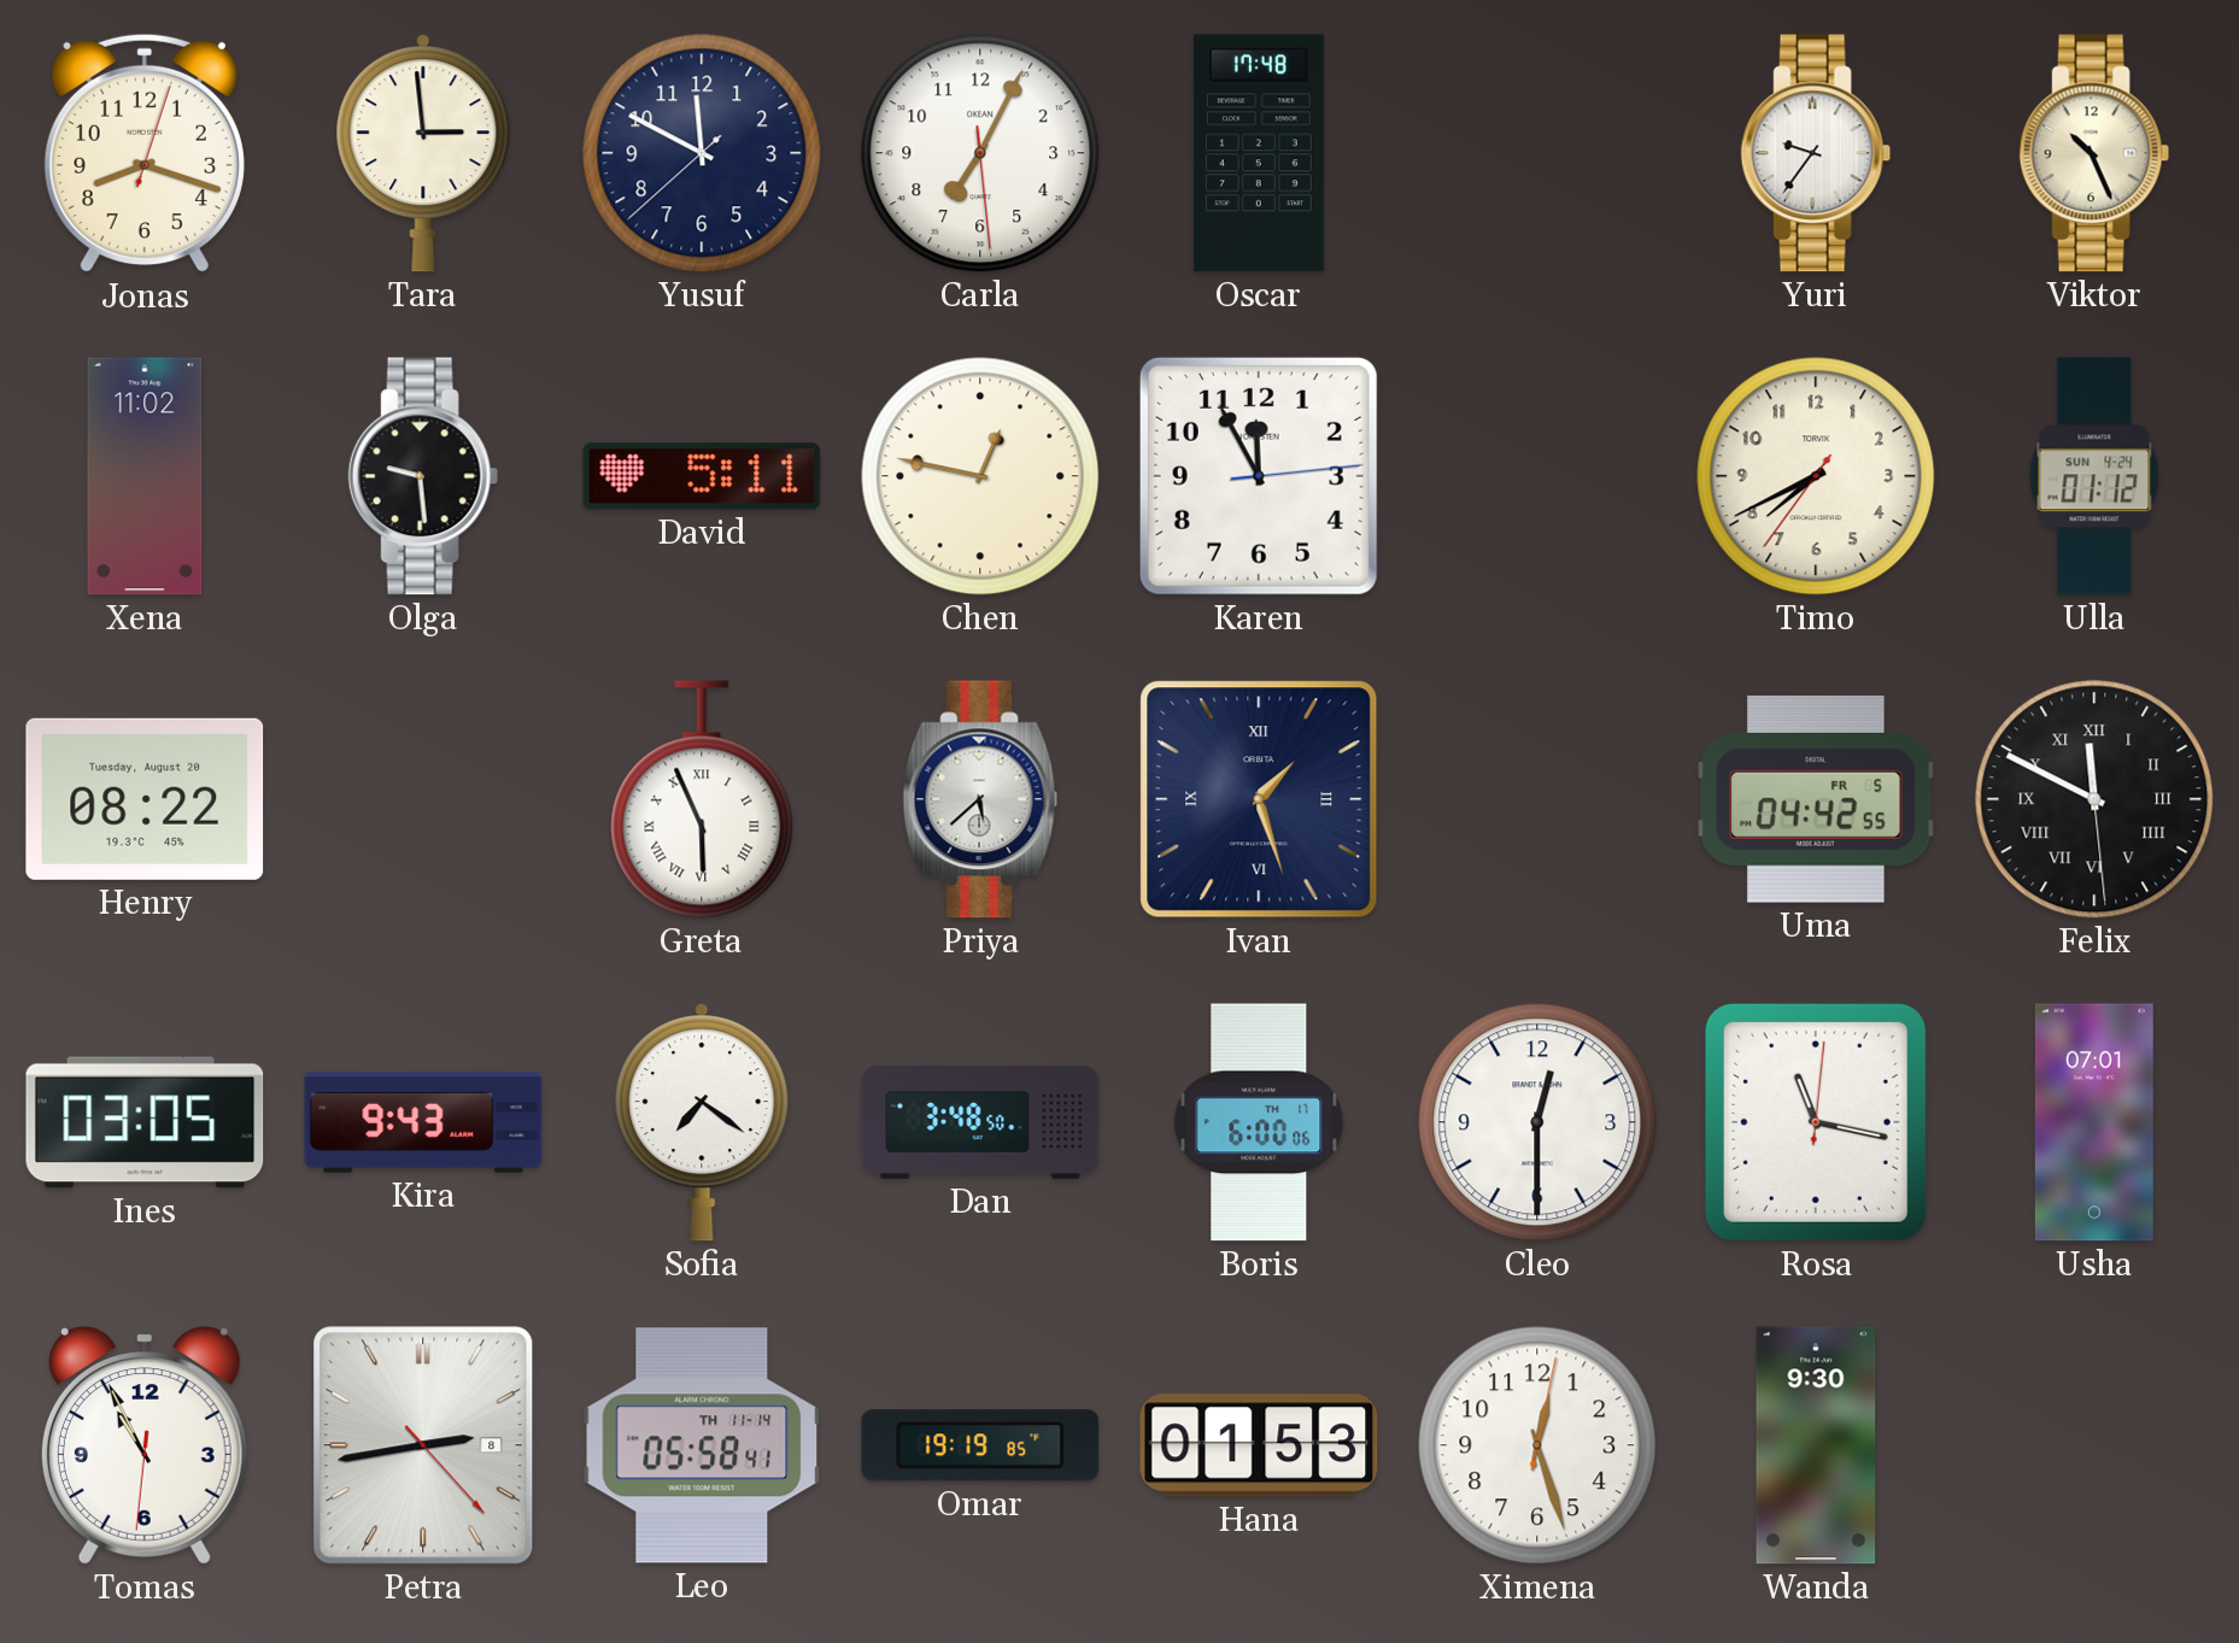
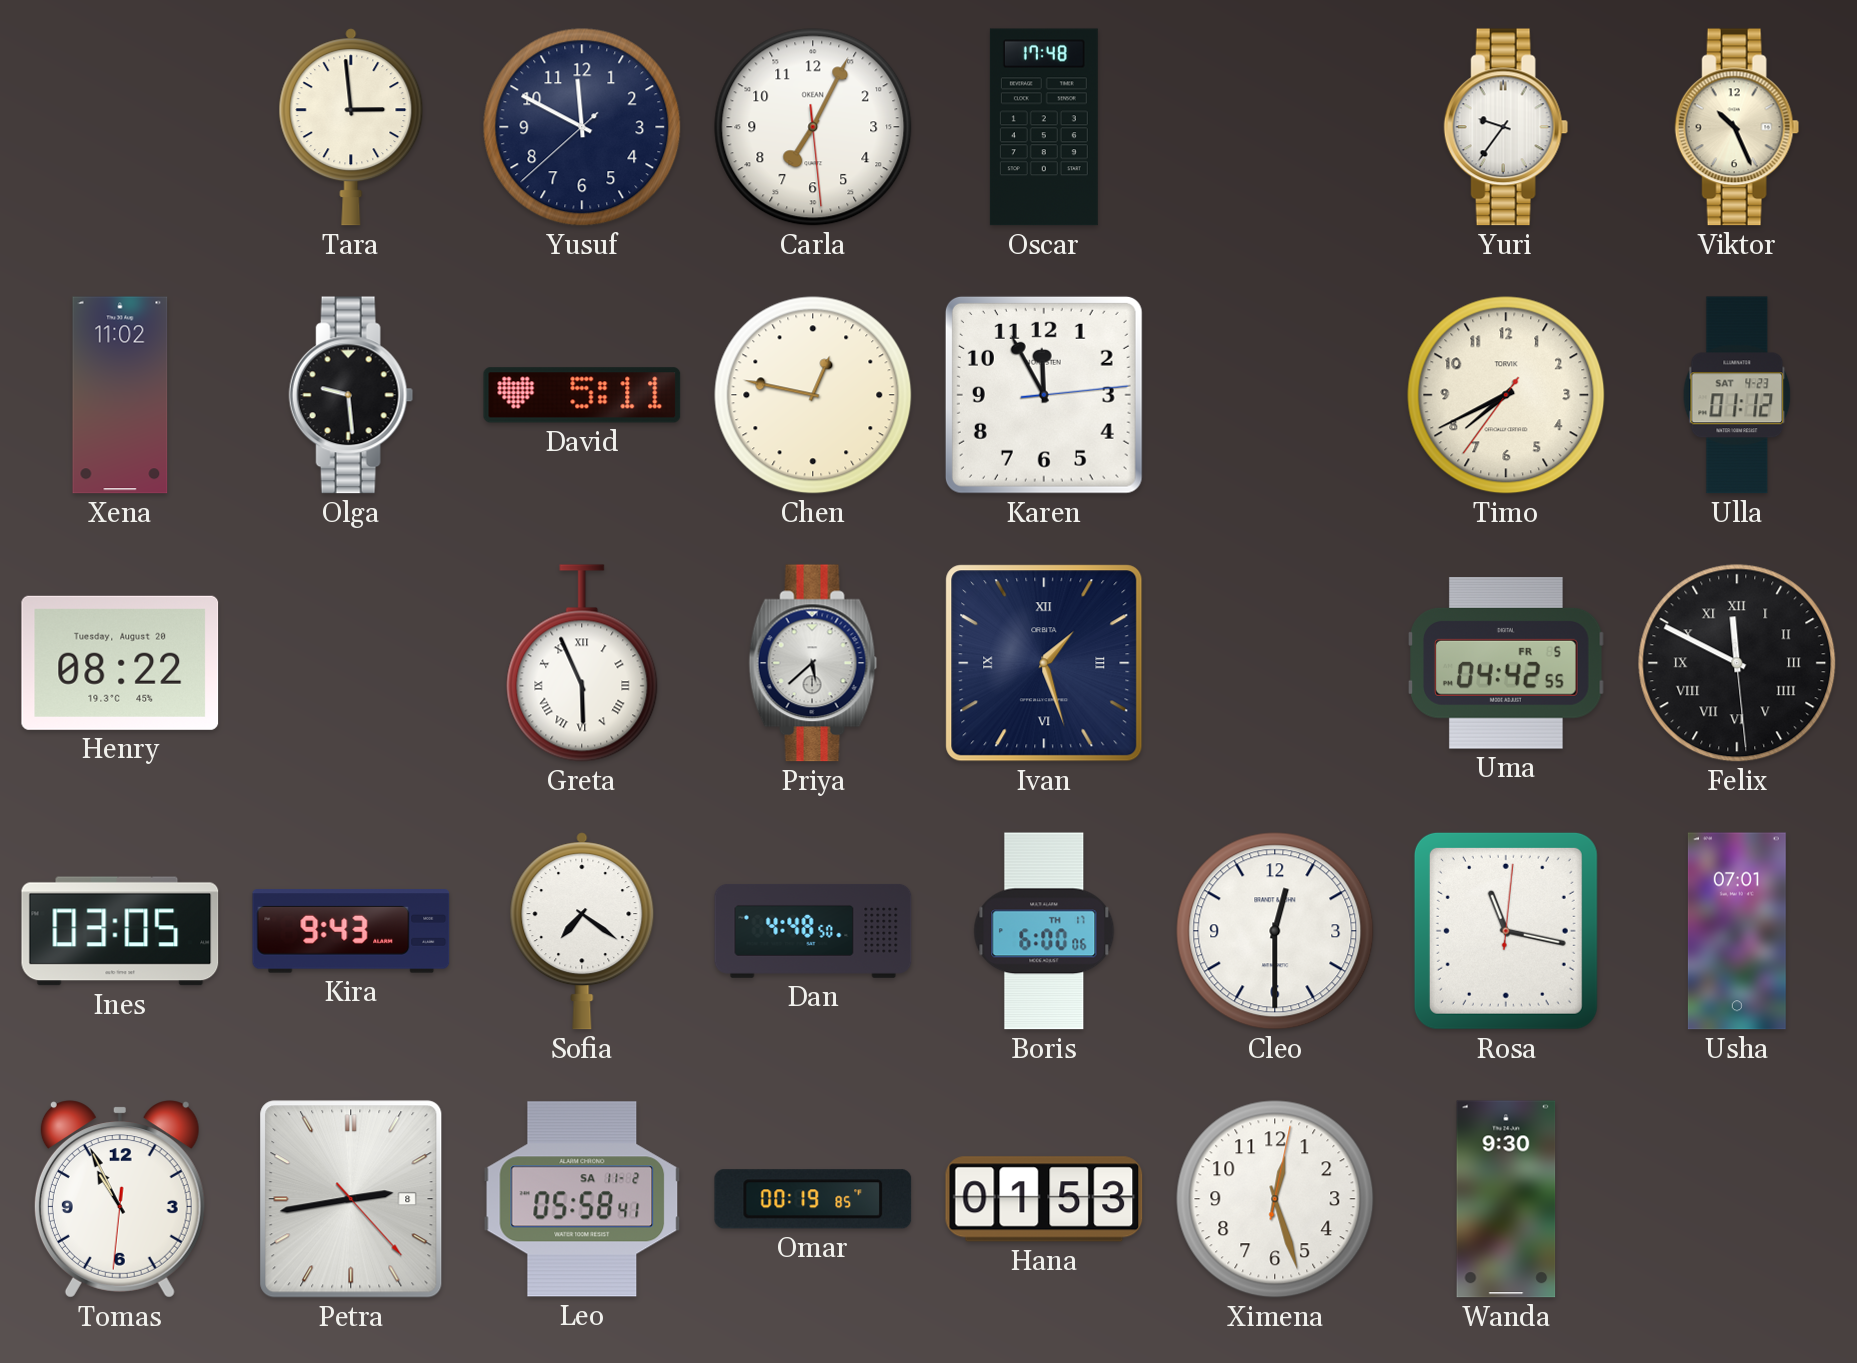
Jonas: 8:18 -> none
Ulla date: SUN 4-24 -> SAT 4-23
Dan: 3:48 -> 4:48
Leo date: TH 11-14 -> SA 11-2
Omar: 19:19 -> 00:19
